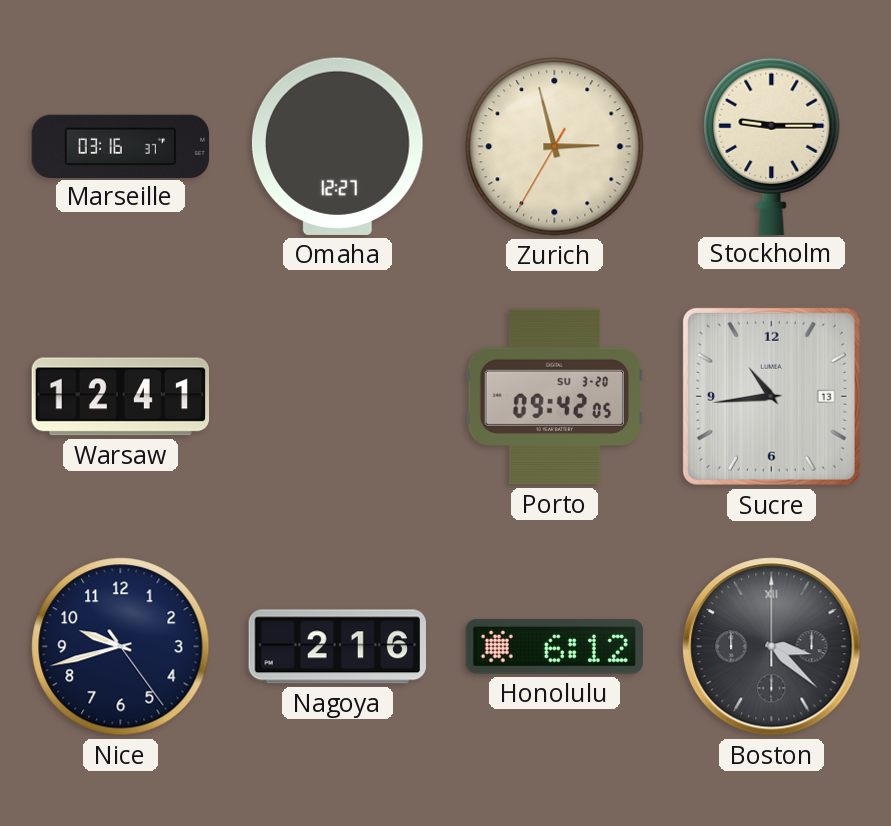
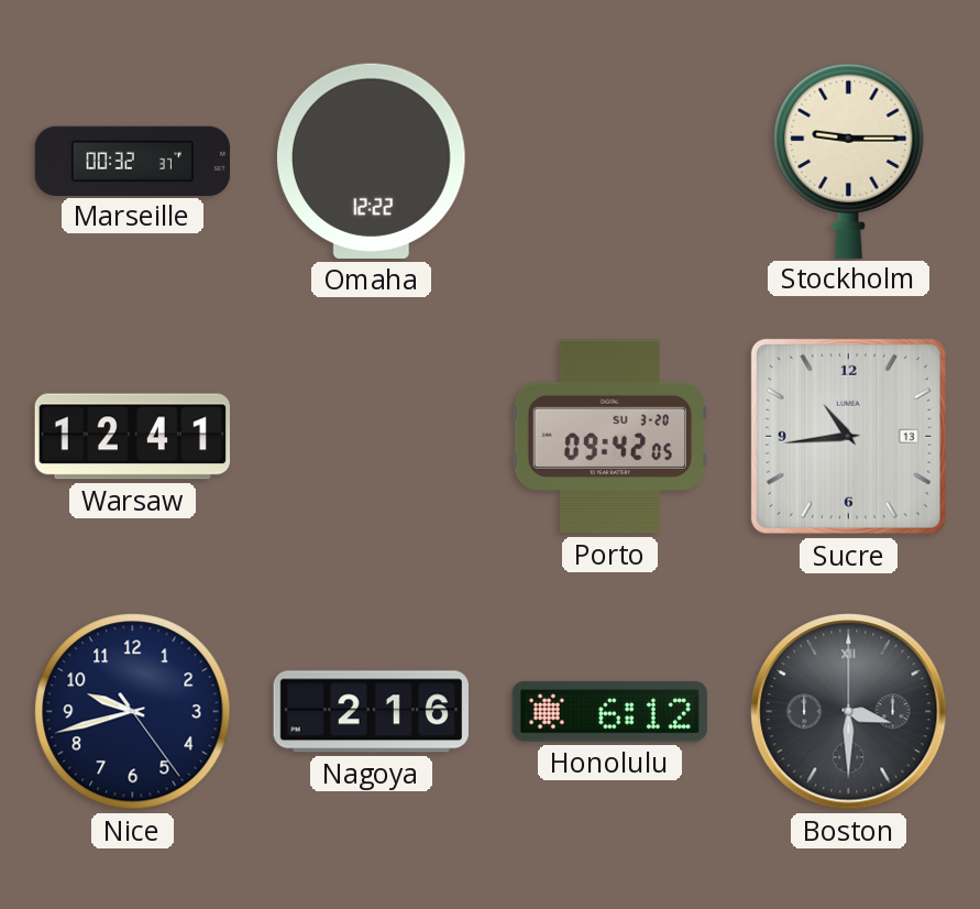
Marseille: 03:16 -> 00:32
Omaha: 12:27 -> 12:22
Zurich: 2:57 -> none
Boston: 3:22 -> 3:30
